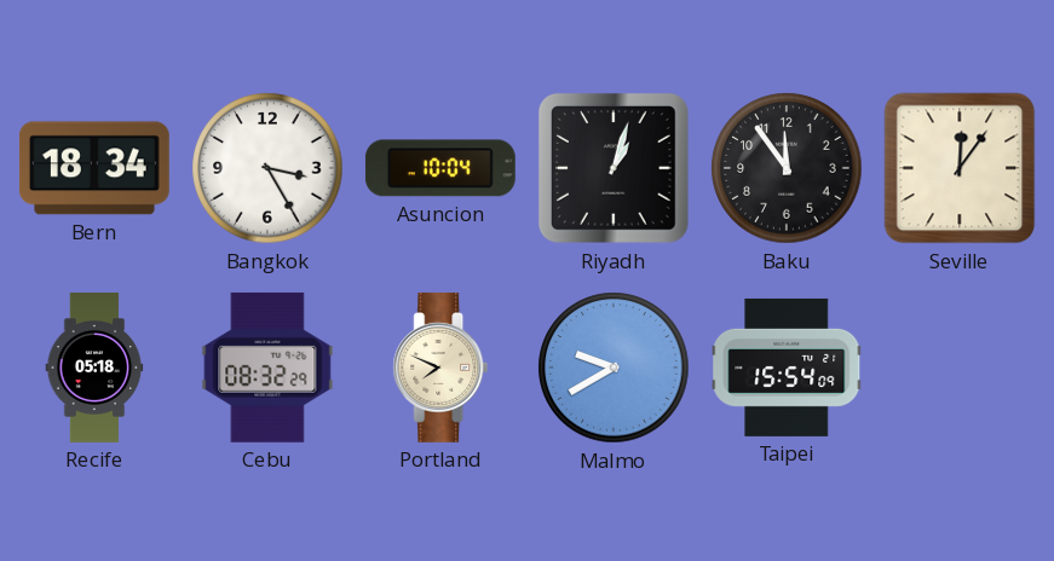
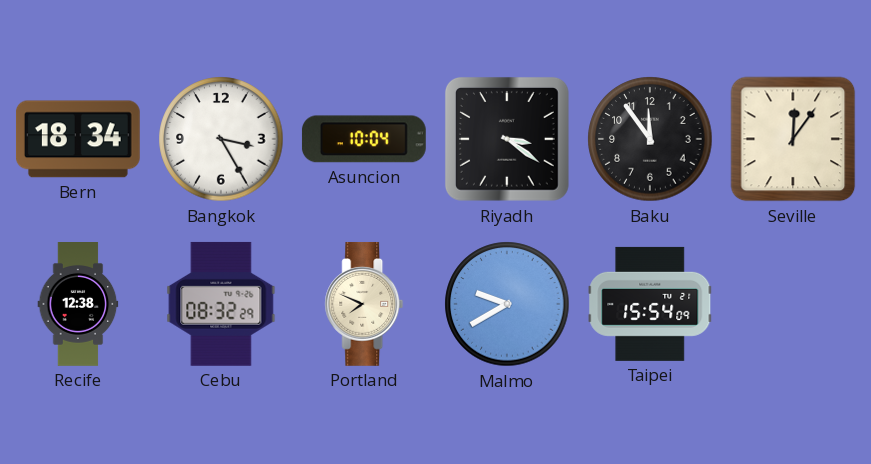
Riyadh: 1:03 -> 3:21
Recife: 05:18 -> 12:38
